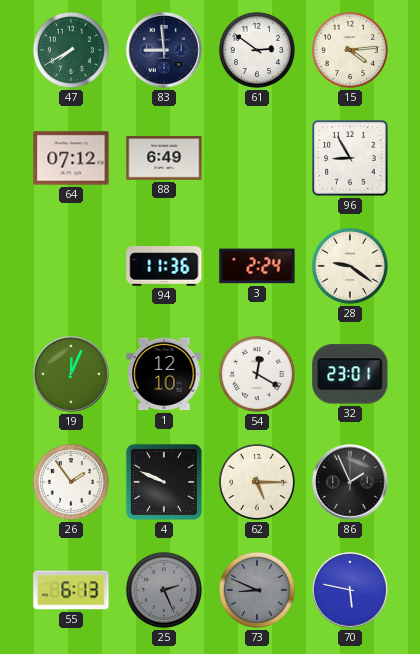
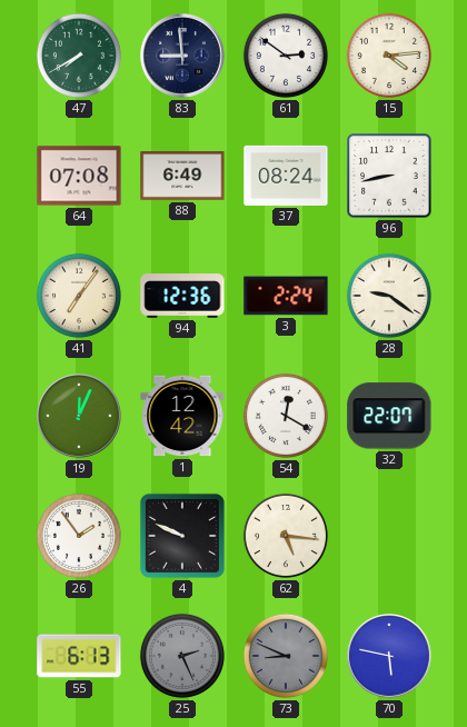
64: 07:12 -> 07:08
37: none -> 08:24
96: 8:55 -> 8:43
41: none -> 7:06
94: 11:36 -> 12:36
1: 12:10 -> 12:42
32: 23:01 -> 22:07
62: 5:15 -> 5:16
86: 1:56 -> none
